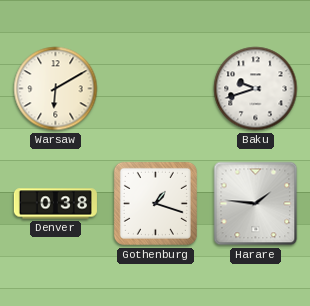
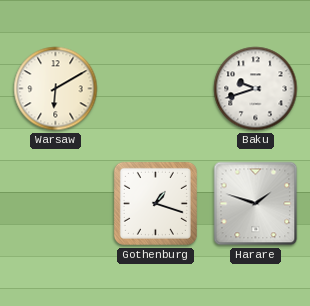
Denver: 0:38 -> none
Harare: 1:46 -> 1:48
